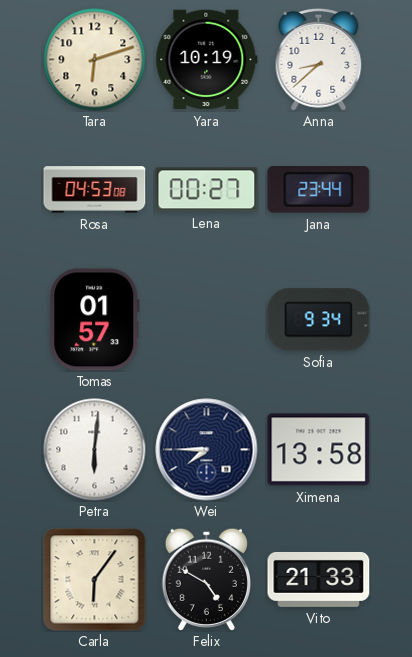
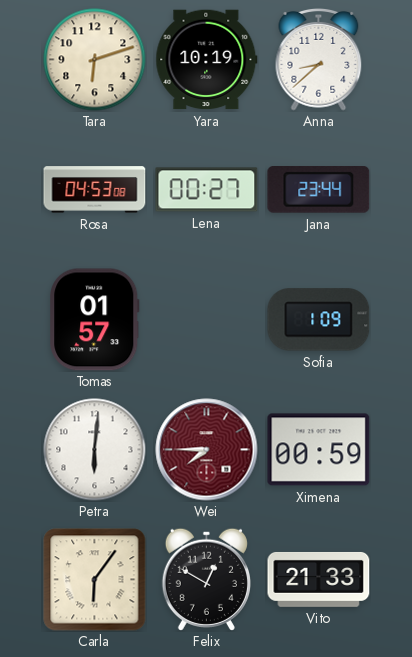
Sofia: 9:34 -> 1:09
Wei dial: navy -> burgundy
Ximena: 13:58 -> 00:59
Felix: 4:50 -> 12:50
